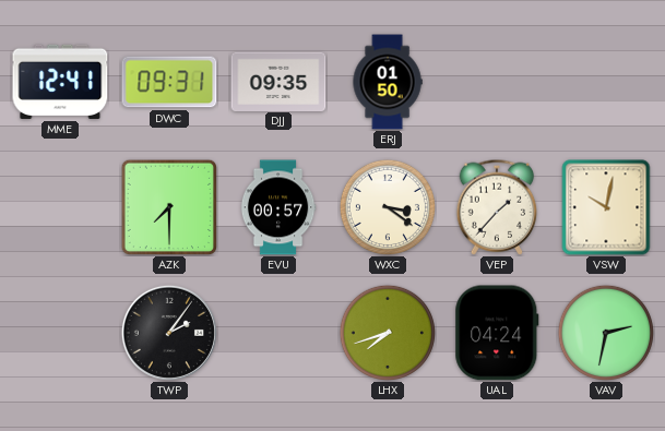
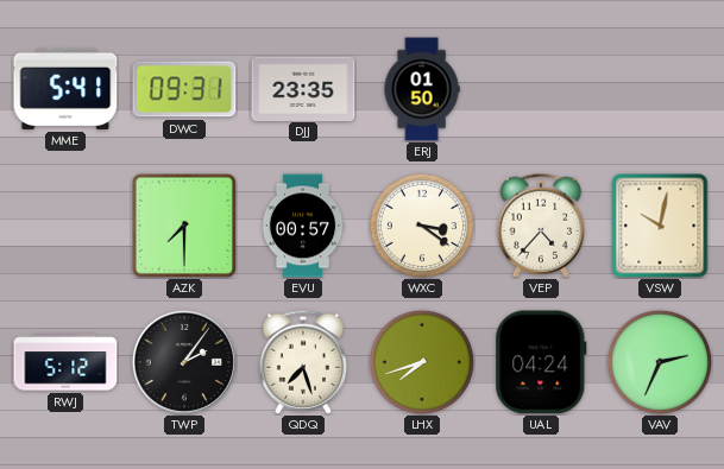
MME: 12:41 -> 5:41
DJJ: 09:35 -> 23:35
VEP: 1:37 -> 4:37
RWJ: none -> 5:12
QDQ: none -> 7:27
VAV: 2:32 -> 2:34
